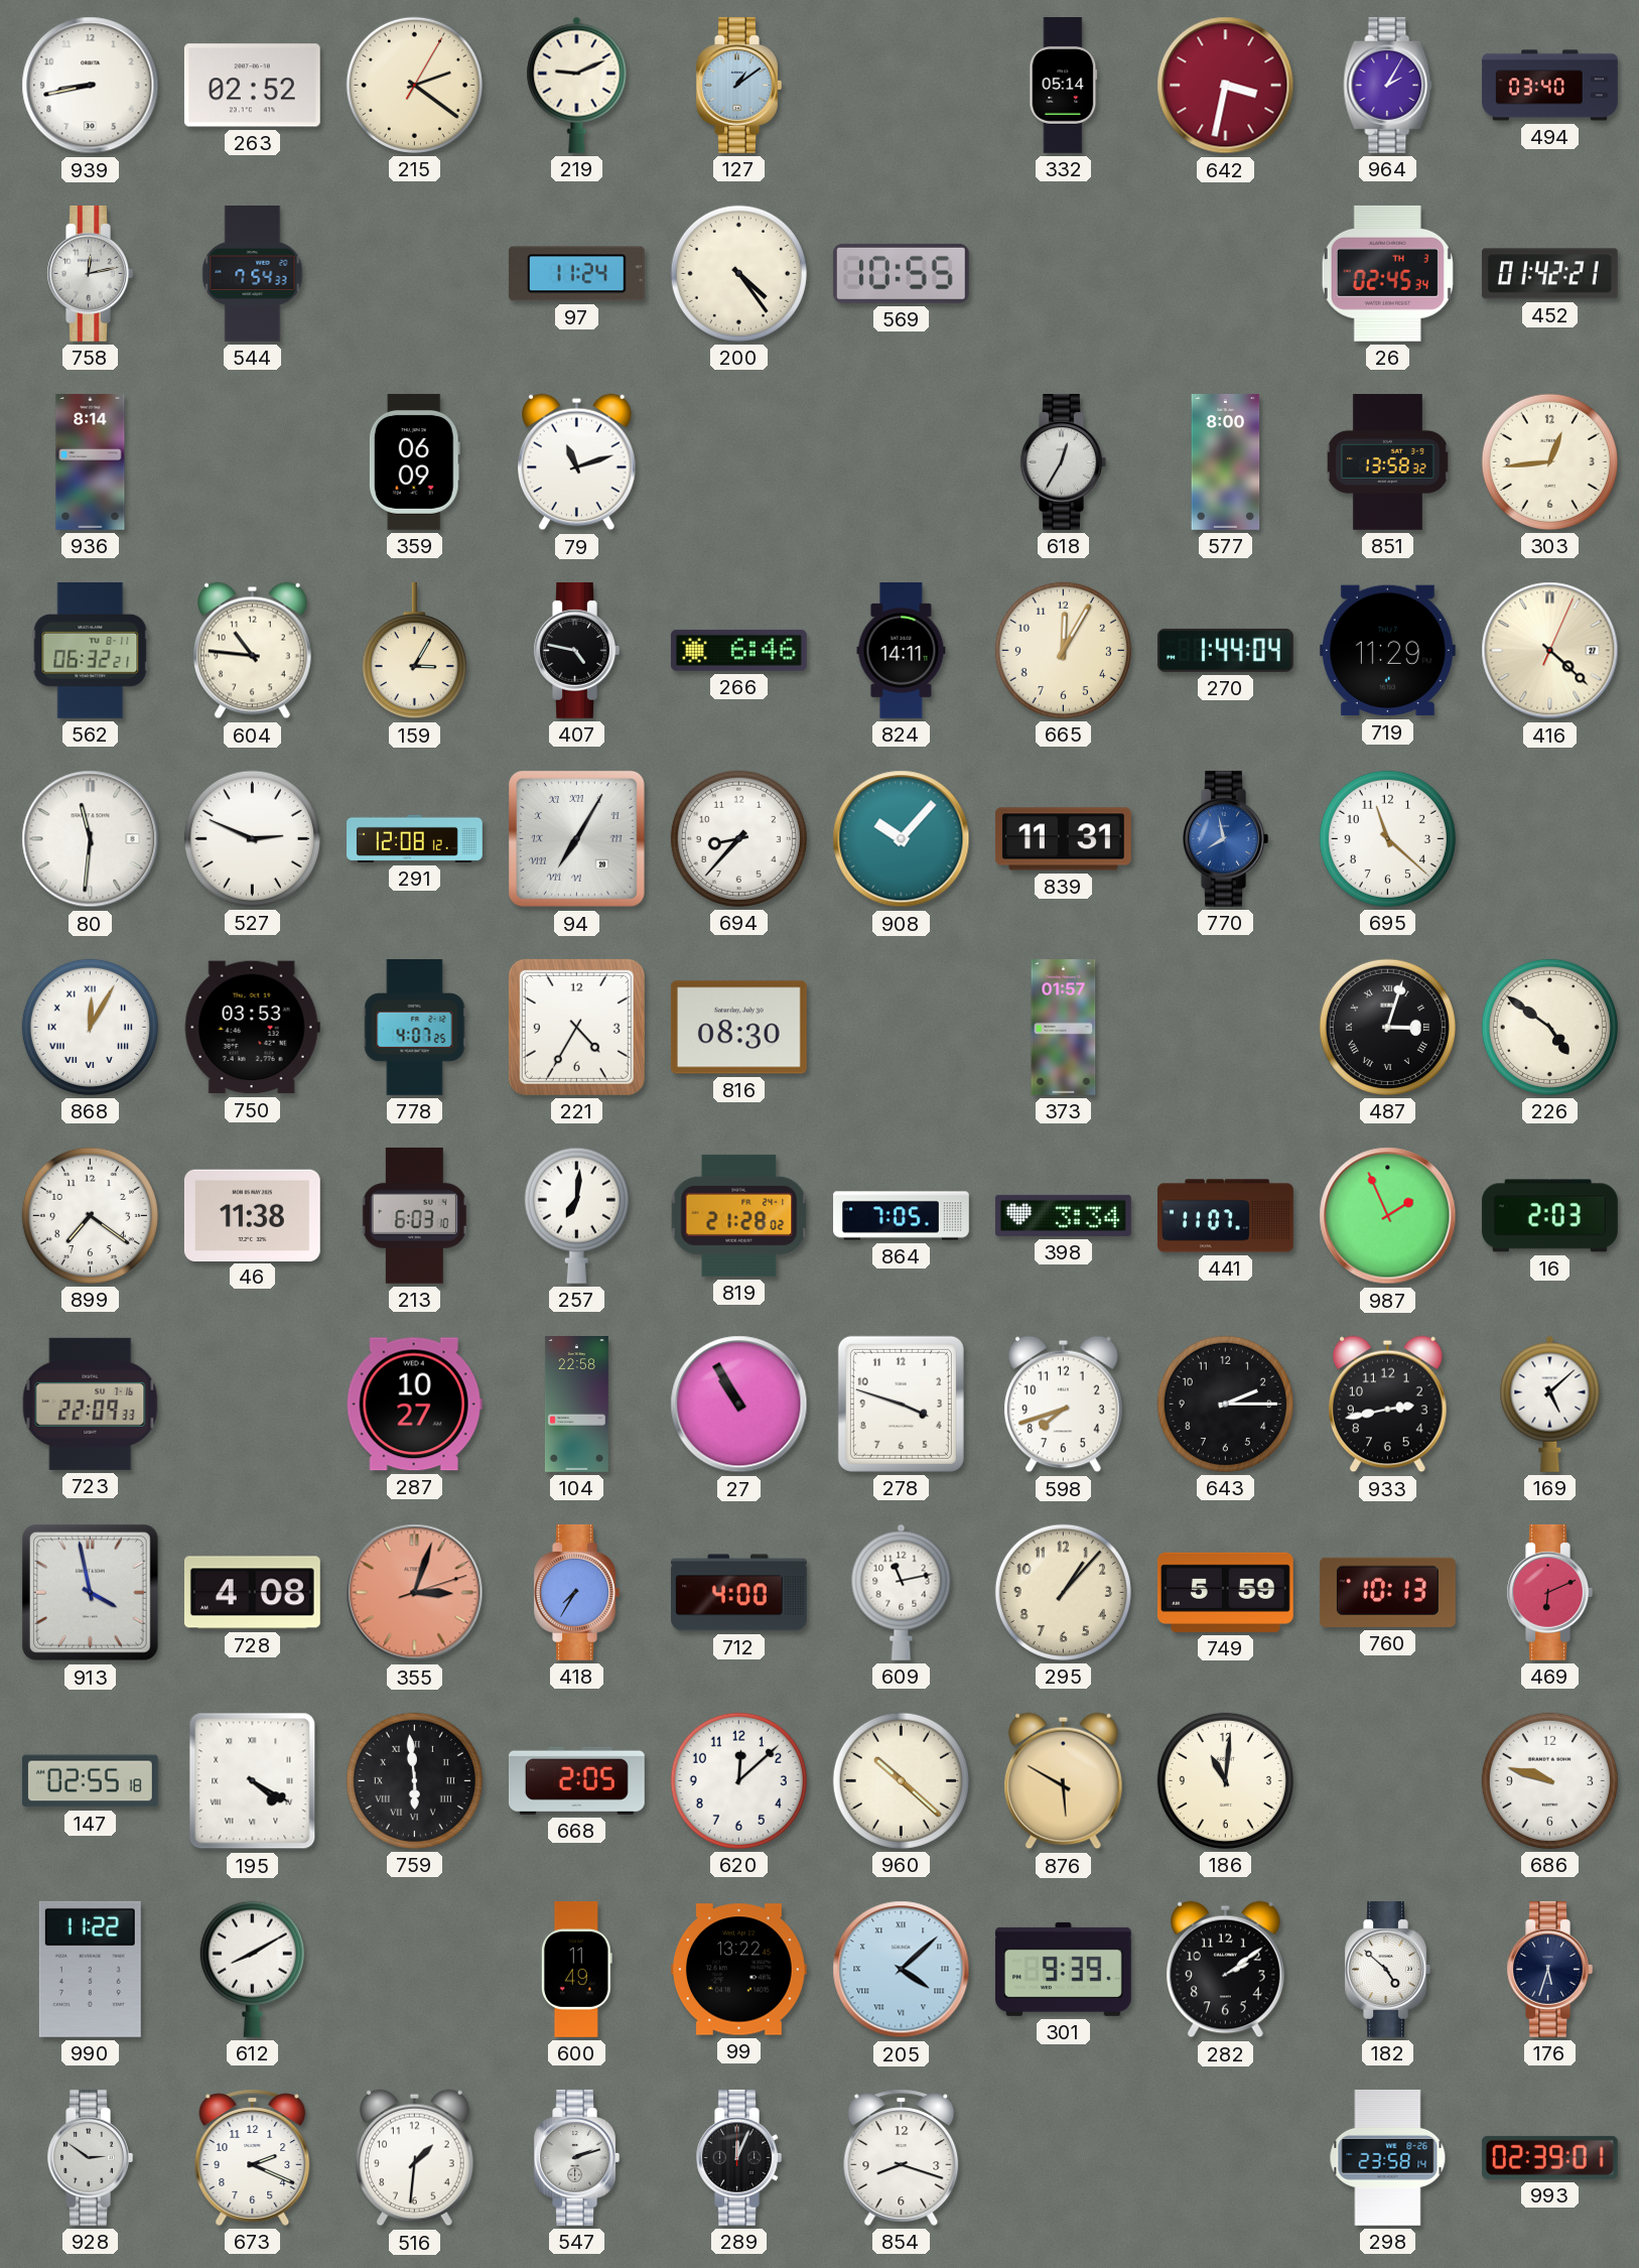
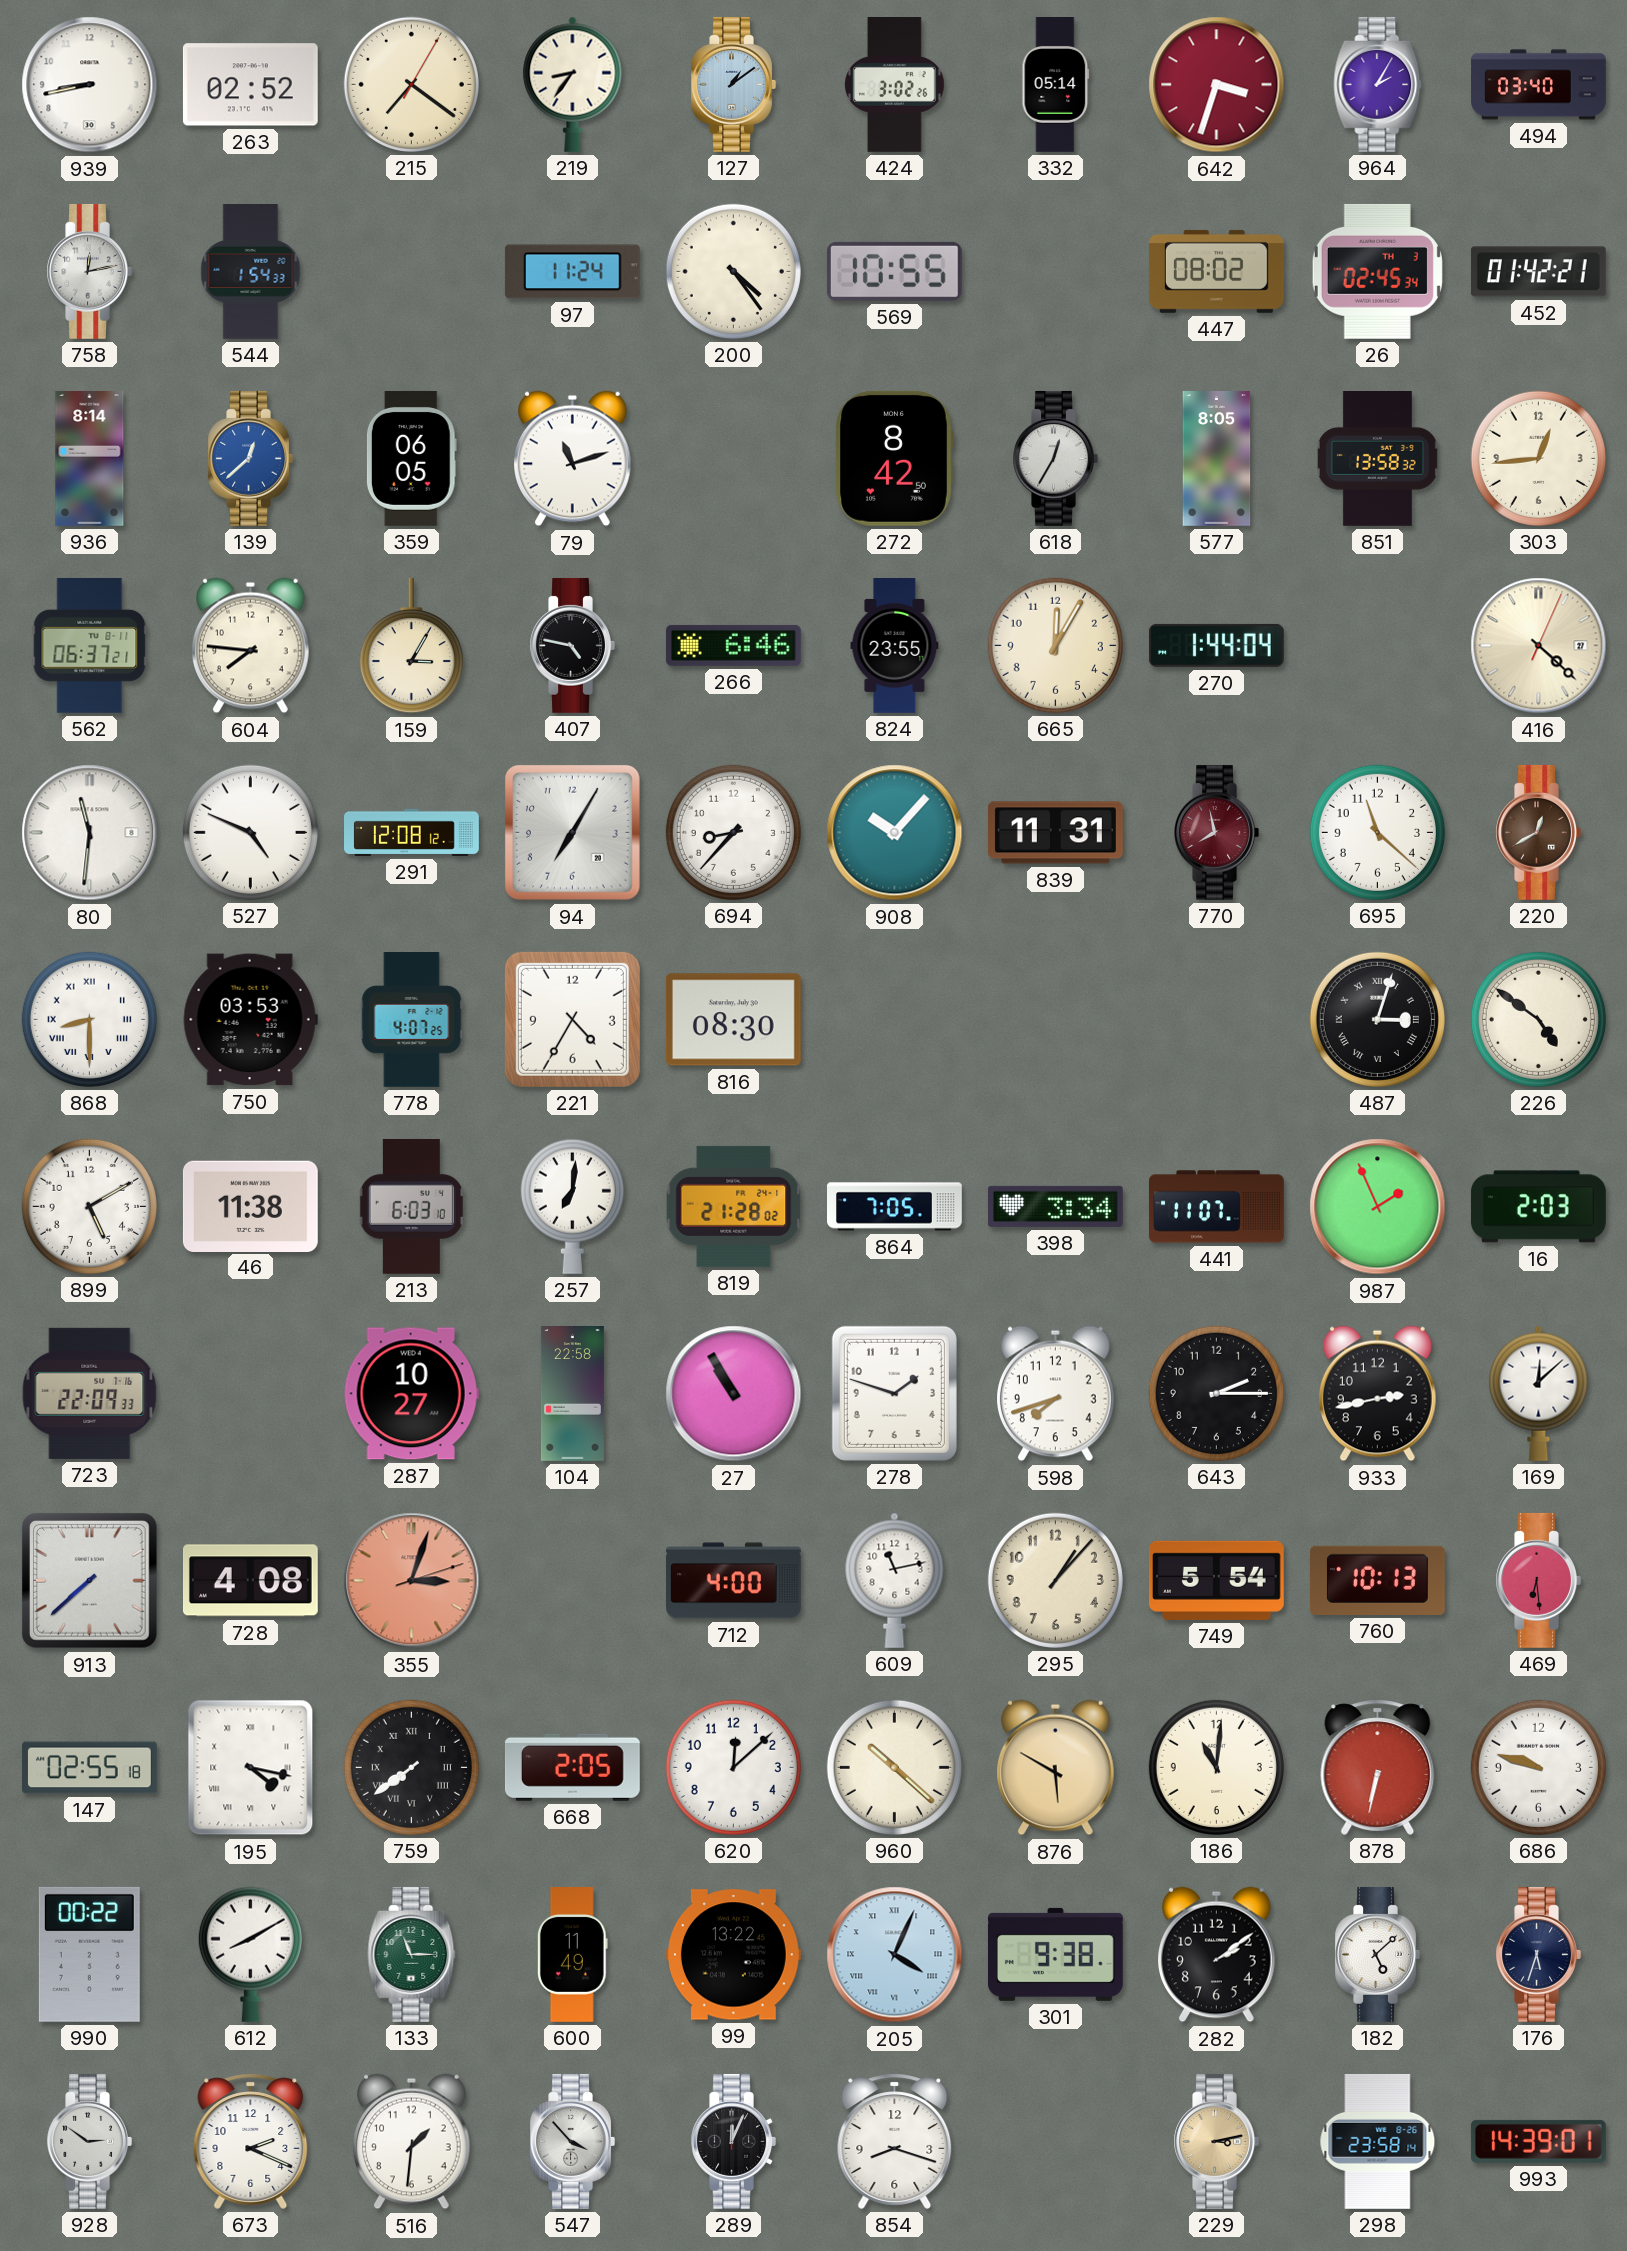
215: 2:21 -> 7:21
219: 9:11 -> 8:36
424: none -> 3:02
642: 3:32 -> 3:33
544: 7:54 -> 1:54
447: none -> 08:02
139: none -> 12:38
359: 06:09 -> 06:05
272: none -> 8:42
577: 8:00 -> 8:05
562: 06:32 -> 06:37
604: 10:46 -> 7:46
824: 14:11 -> 23:55
719: 11:29 -> none
527: 2:49 -> 4:49
94 numerals: Roman -> Arabic
770 dial: blue -> burgundy
220: none -> 12:40
868: 12:05 -> 8:30
373: 01:57 -> none
899: 7:21 -> 5:10
278: 3:48 -> 1:48
169: 5:08 -> 12:08
913: 3:58 -> 7:38
418: 7:35 -> none
749: 5:59 -> 5:54
469: 6:11 -> 6:29
195: 4:20 -> 4:17
759: 5:59 -> 7:39
878: none -> 6:32
990: 11:22 -> 00:22
133: none -> 11:15
205: 4:08 -> 4:04
301: 9:39 -> 9:38
182: 4:52 -> 5:08
547: 2:12 -> 3:53
229: none -> 3:13
993: 02:39 -> 14:39
